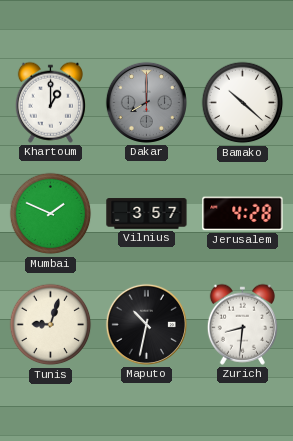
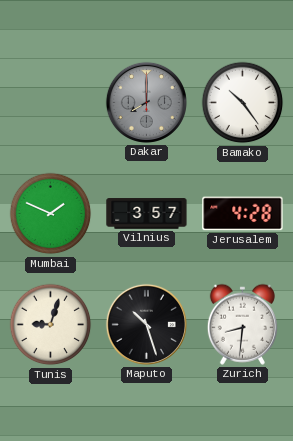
Khartoum: 1:00 -> none
Bamako: 10:22 -> 10:24
Maputo: 10:32 -> 10:27
